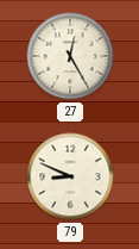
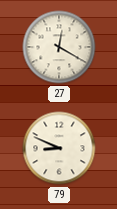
27: 12:25 -> 12:20
